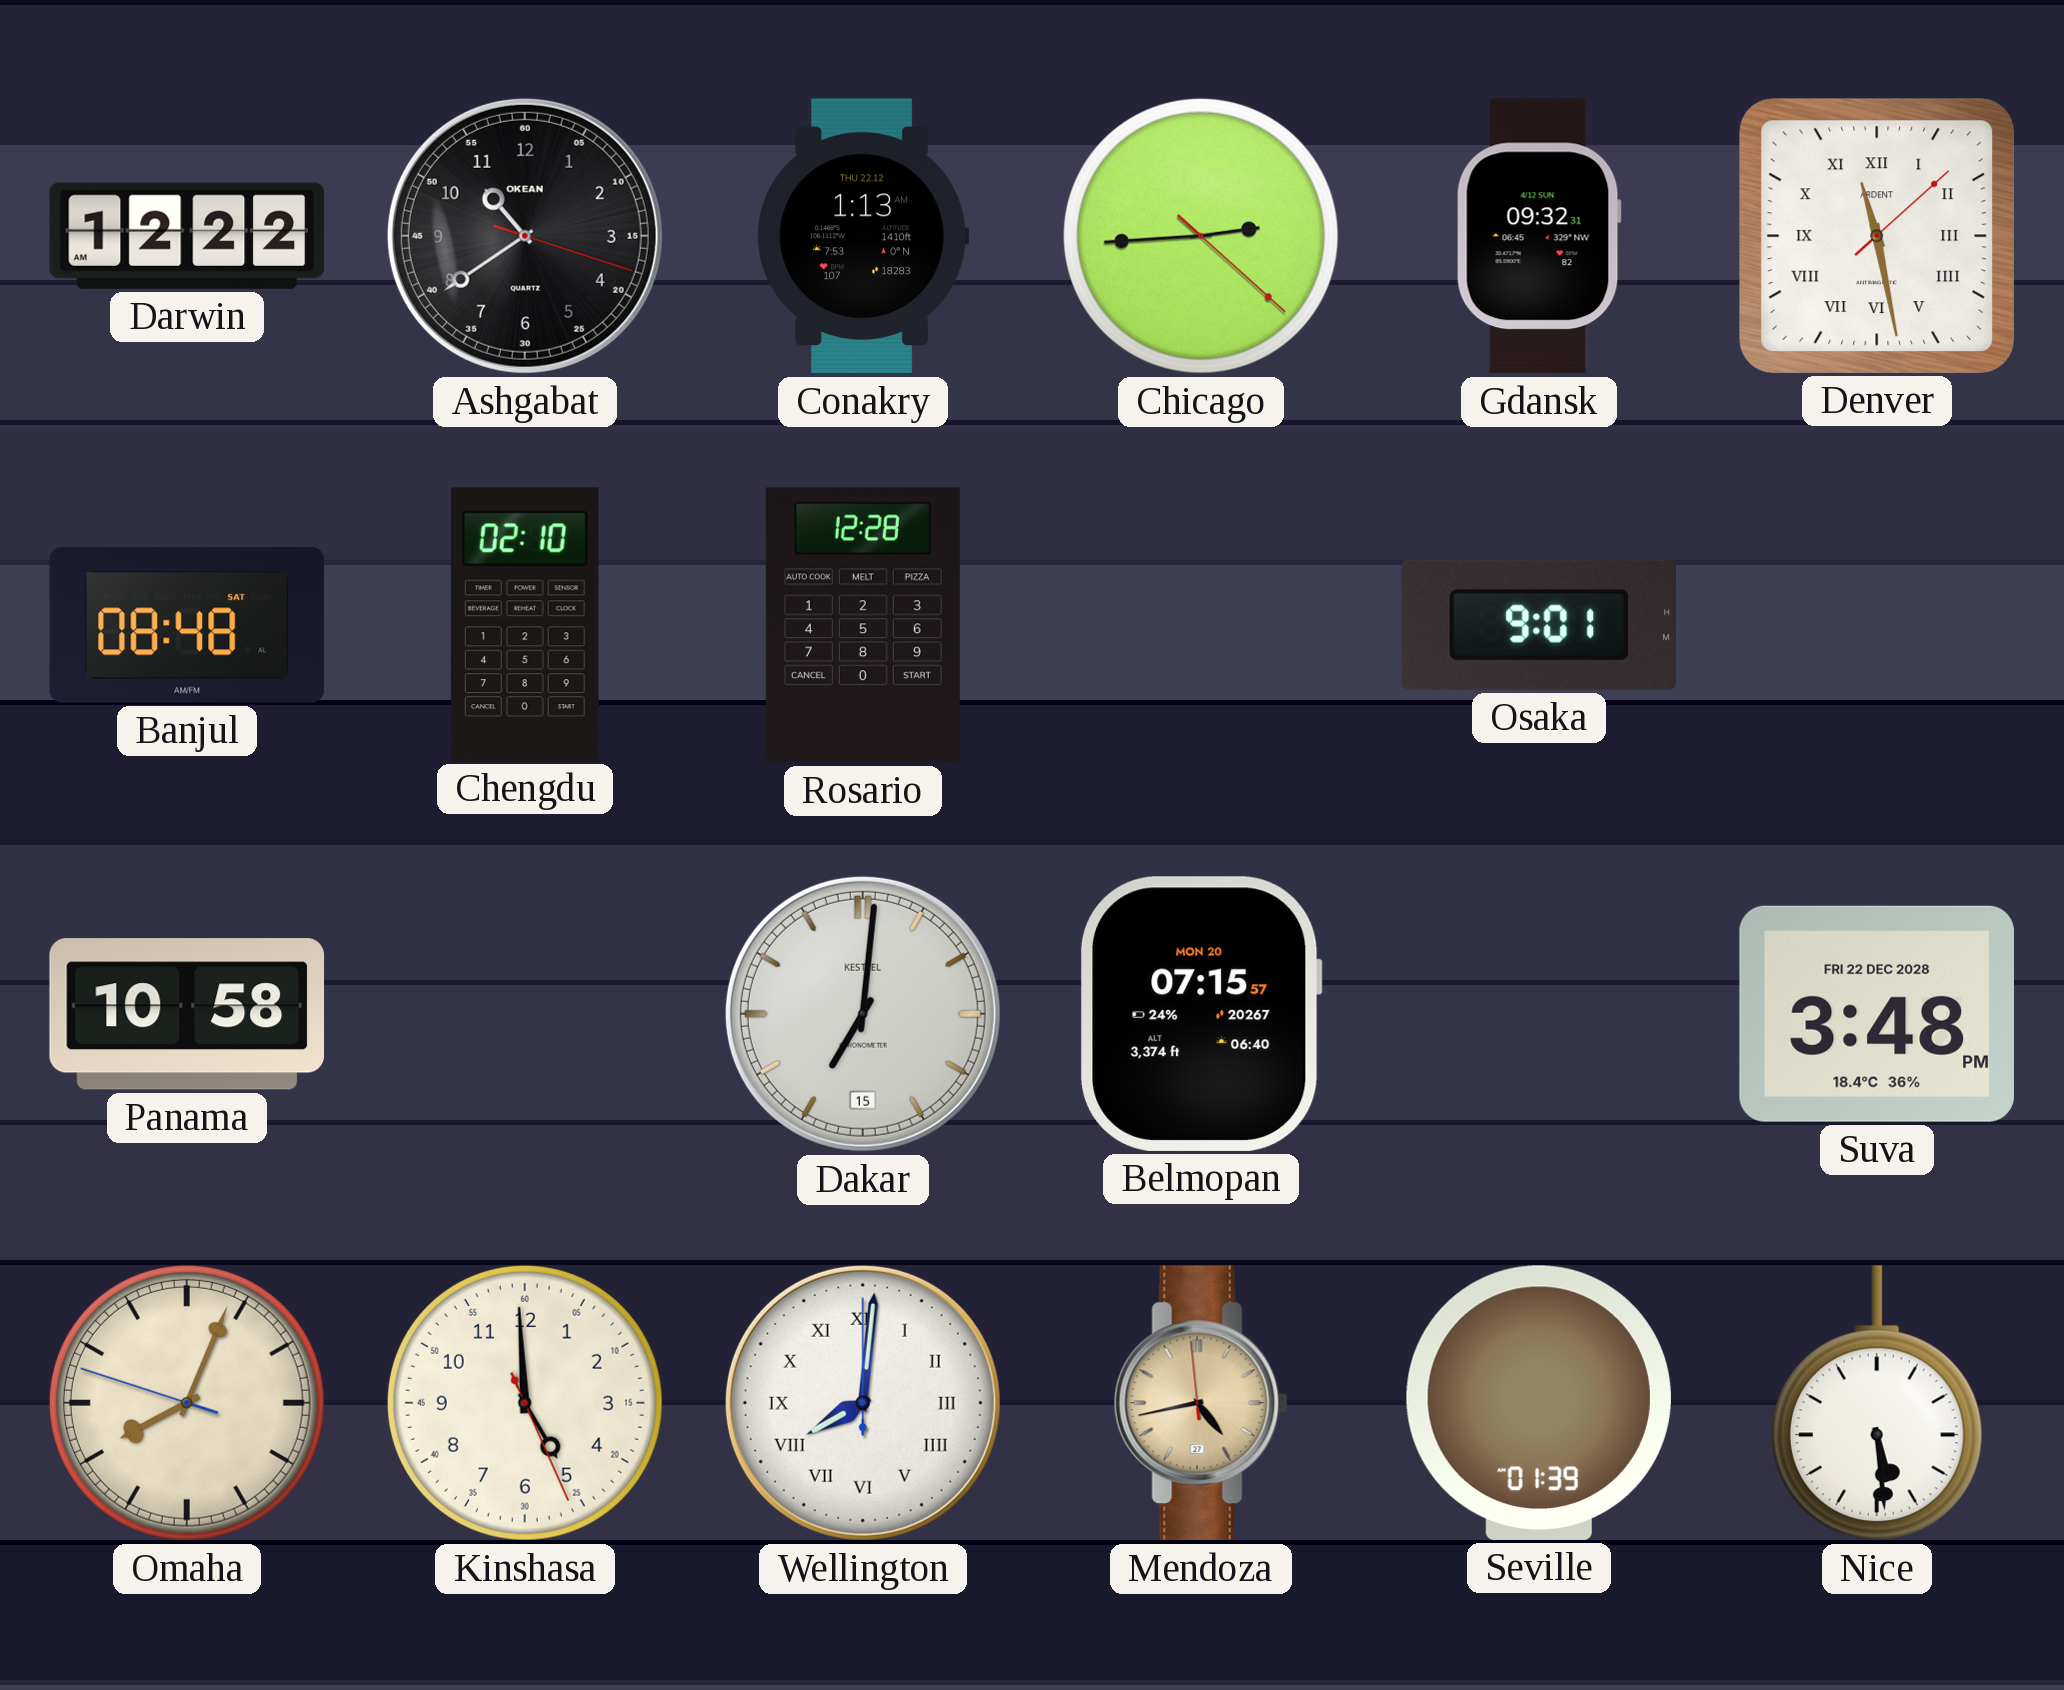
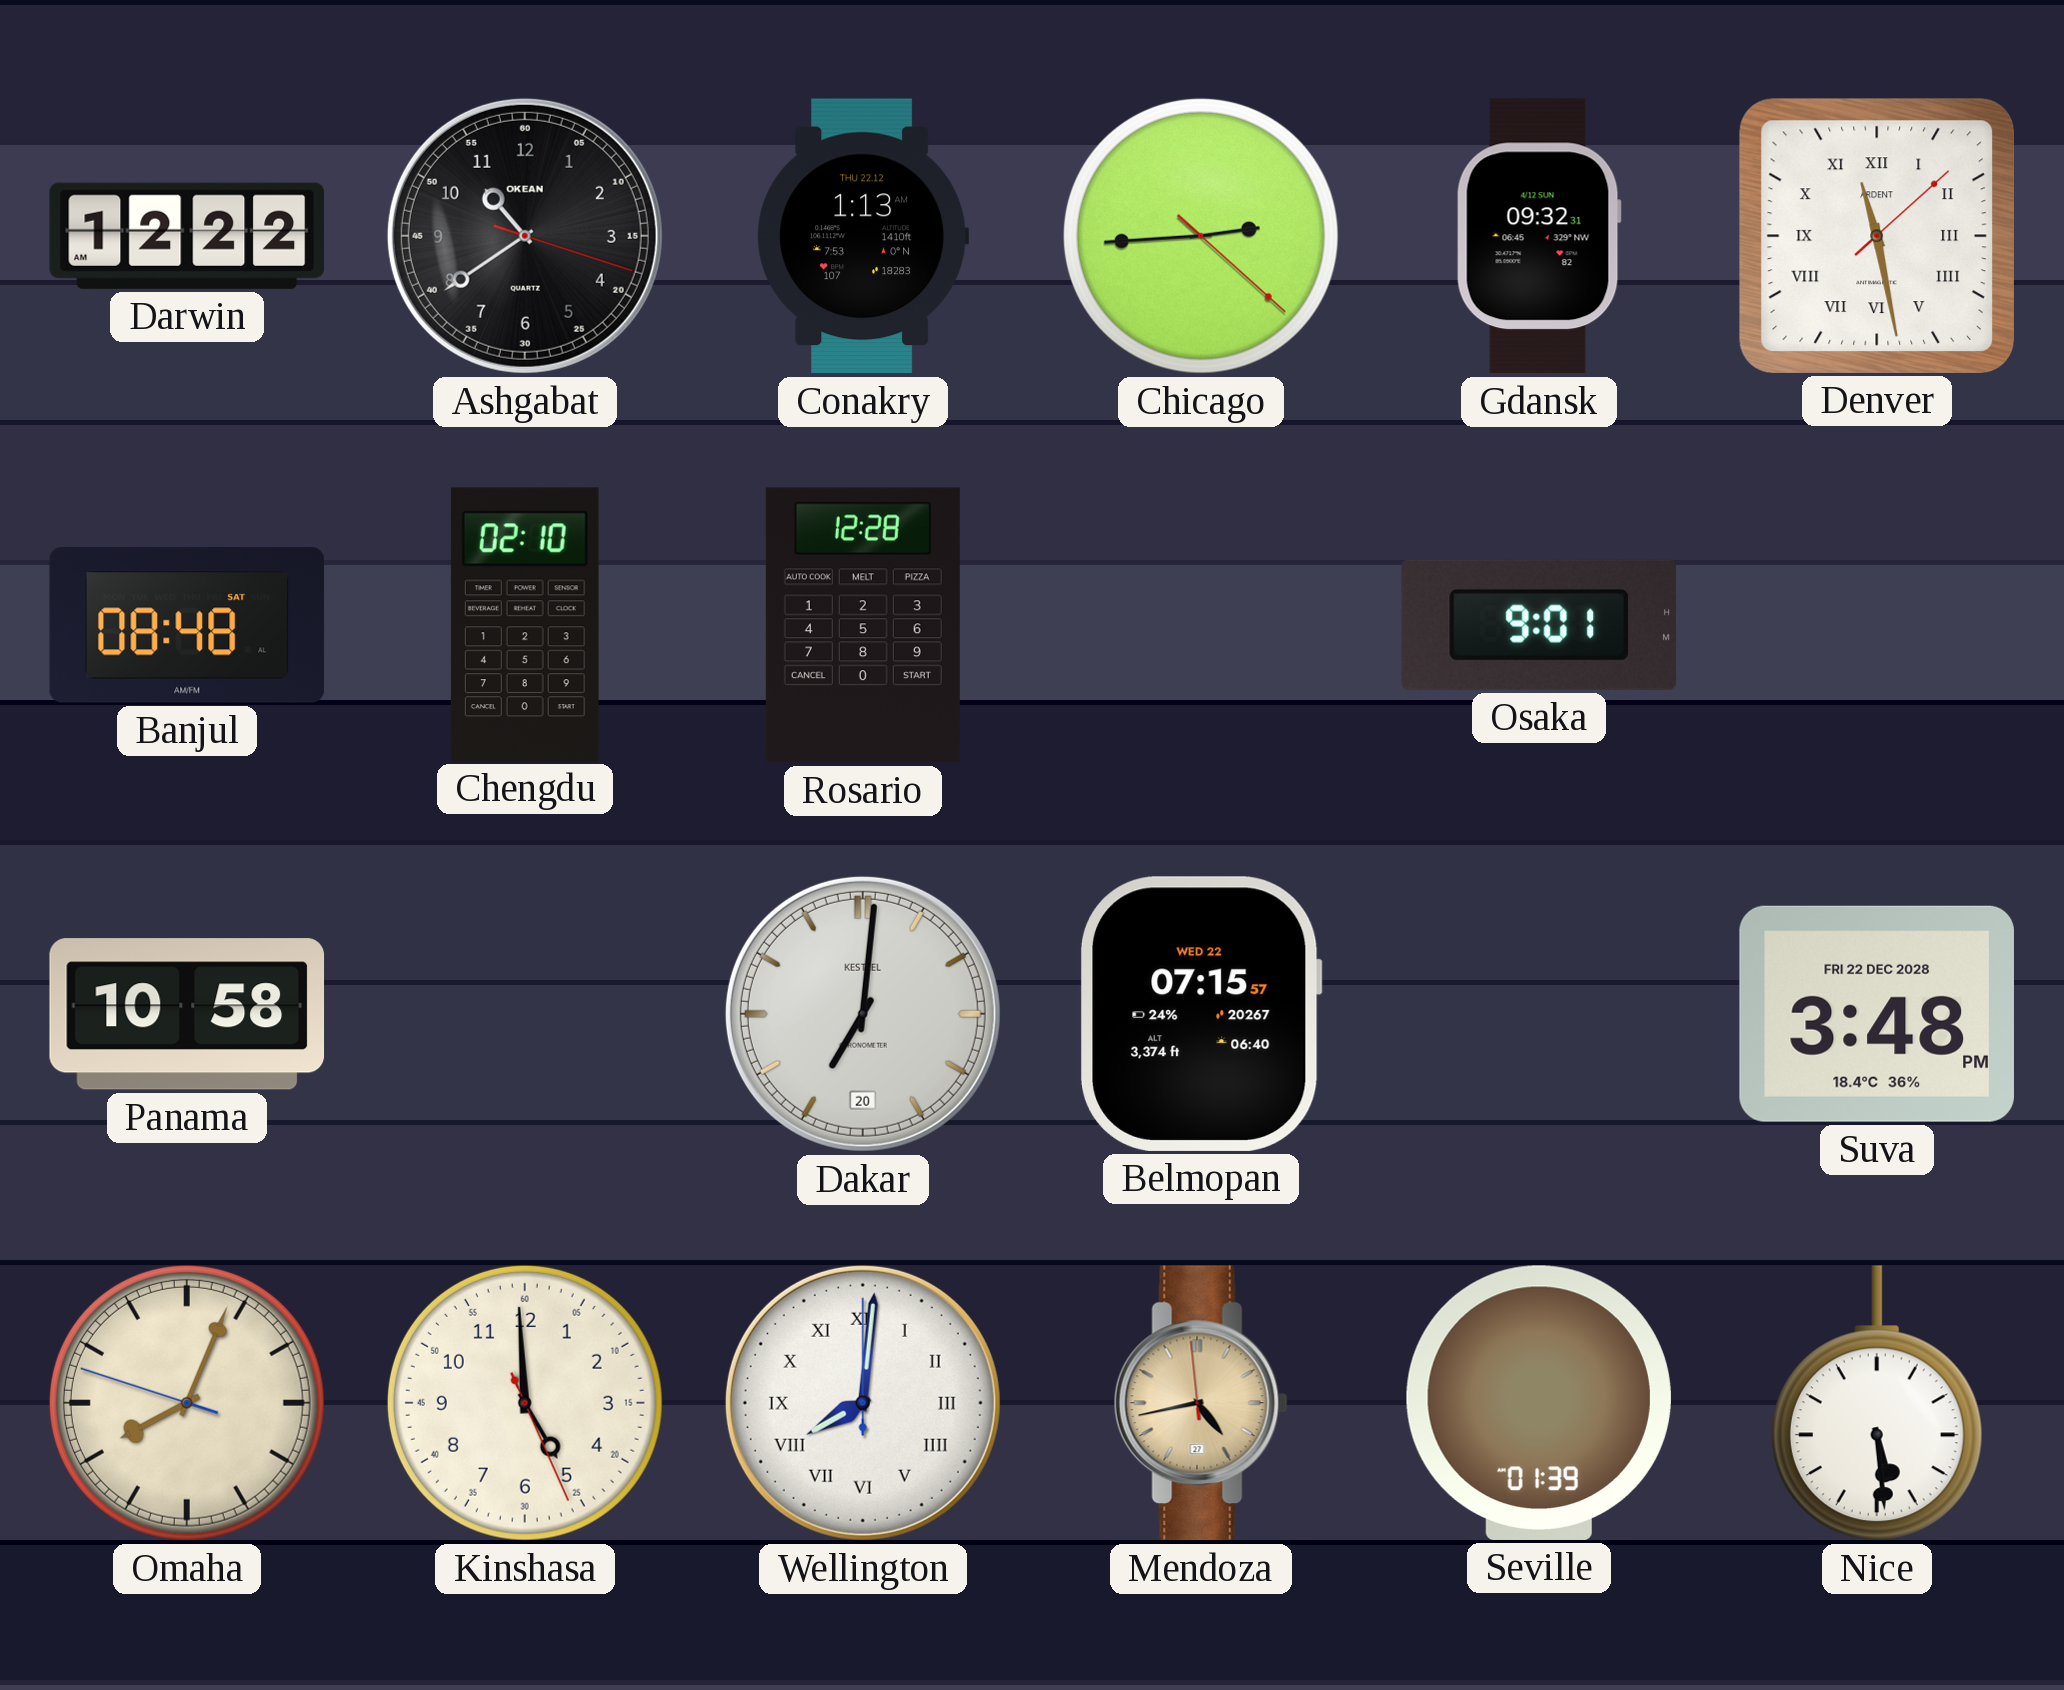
Dakar date: 15 -> 20
Belmopan date: MON 20 -> WED 22
